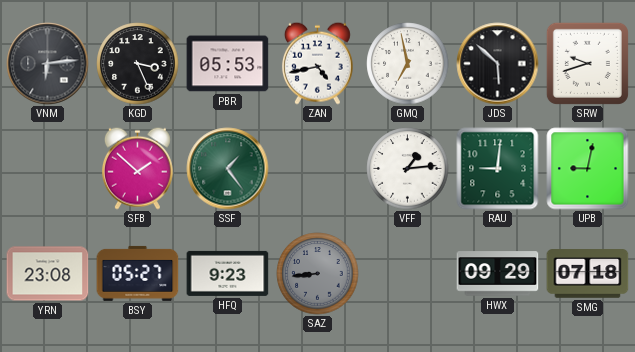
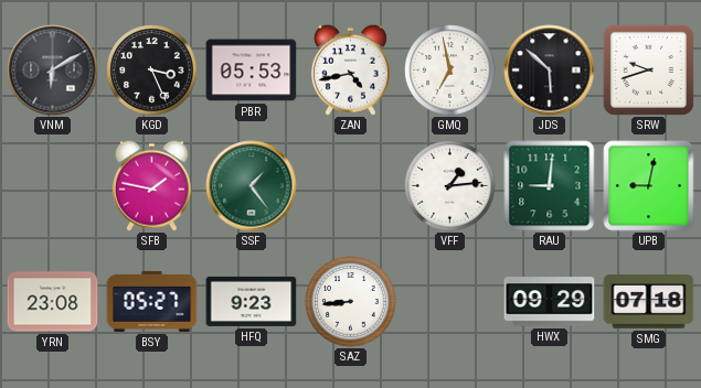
VNM: 6:14 -> 6:10
SFB: 1:52 -> 1:47
SAZ dial: grey -> white
